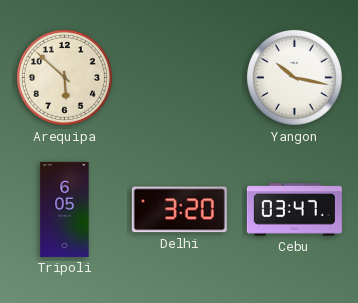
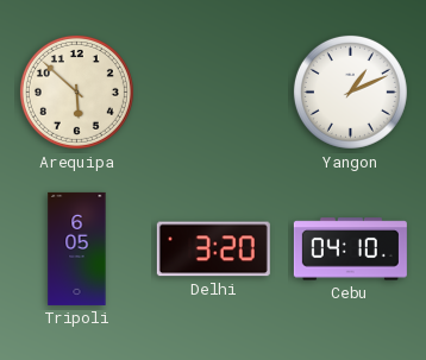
Yangon: 10:17 -> 1:11
Cebu: 03:47 -> 04:10
